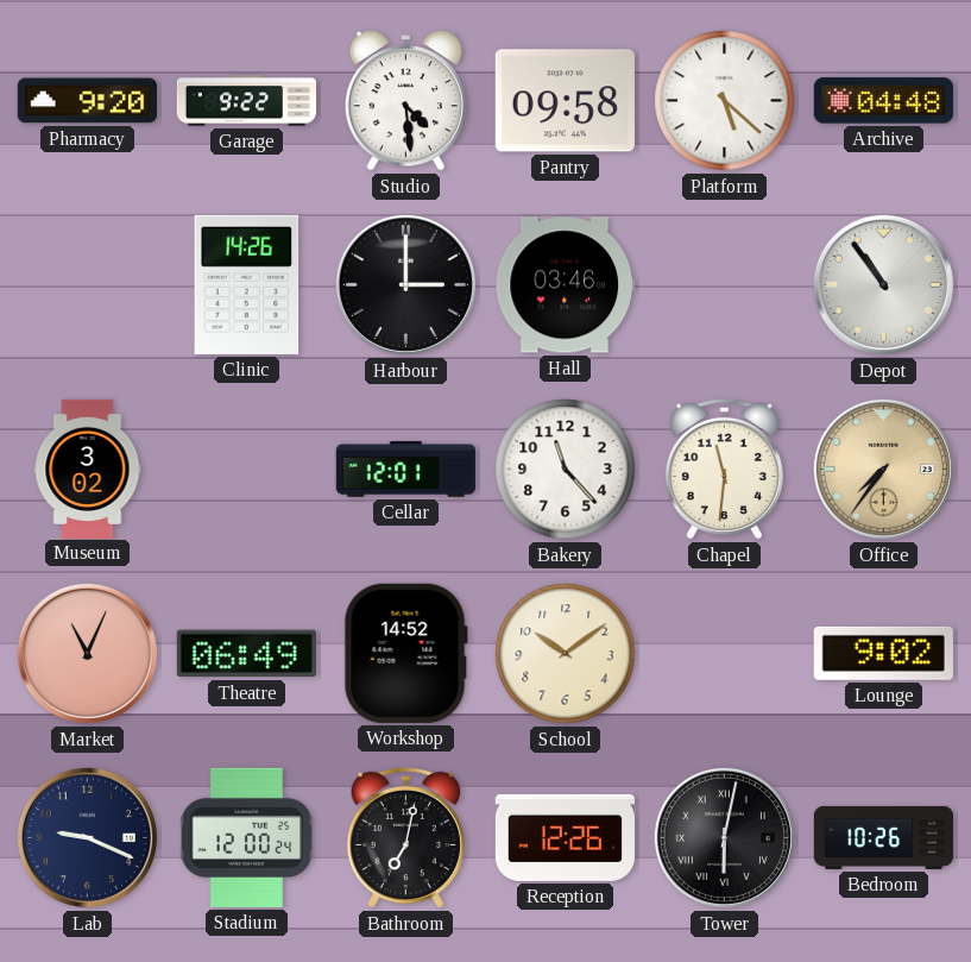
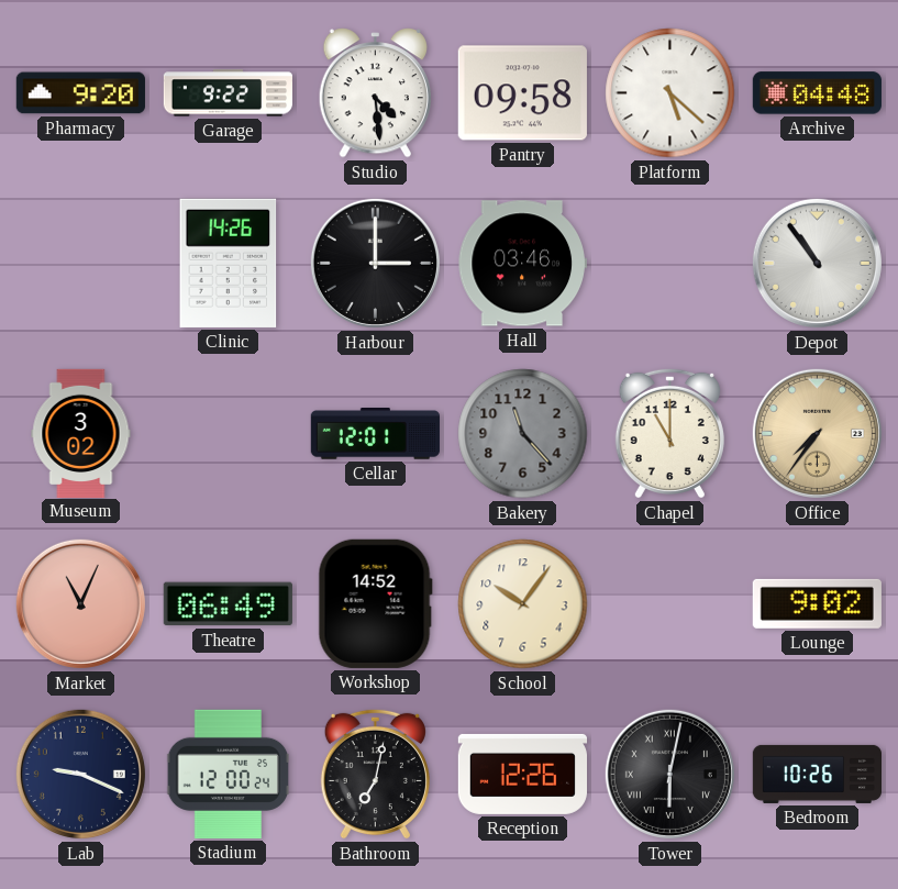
Bakery dial: white -> grey
Chapel: 11:31 -> 11:00
School: 10:09 -> 10:06
